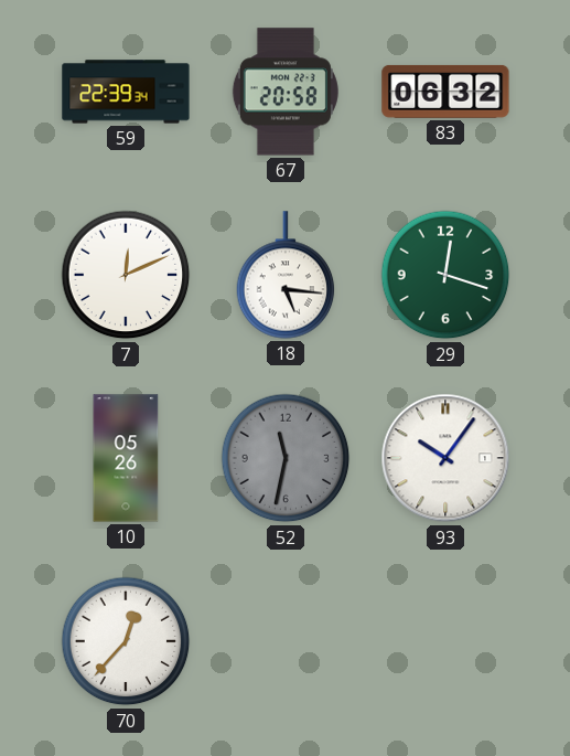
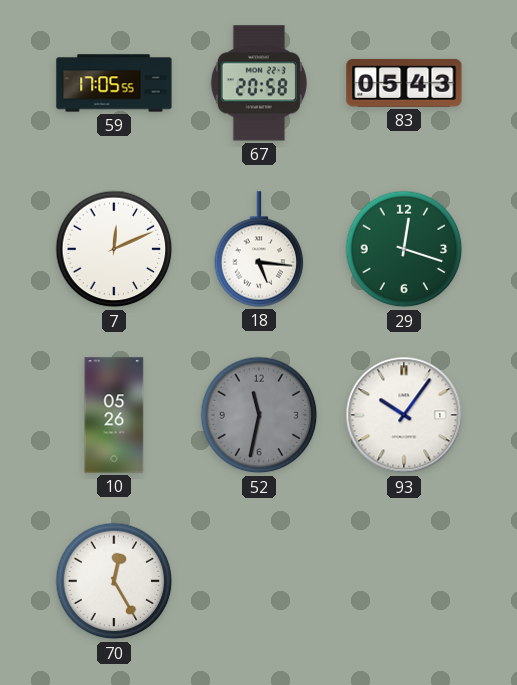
59: 22:39 -> 17:05
83: 06:32 -> 05:43
70: 12:37 -> 12:25
